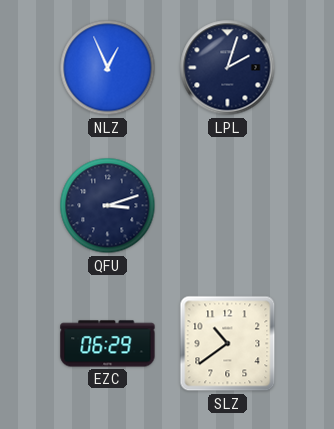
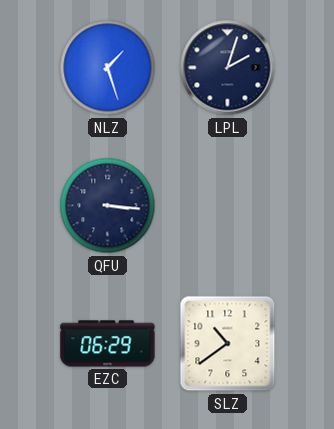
NLZ: 12:56 -> 1:27
QFU: 3:12 -> 3:16
